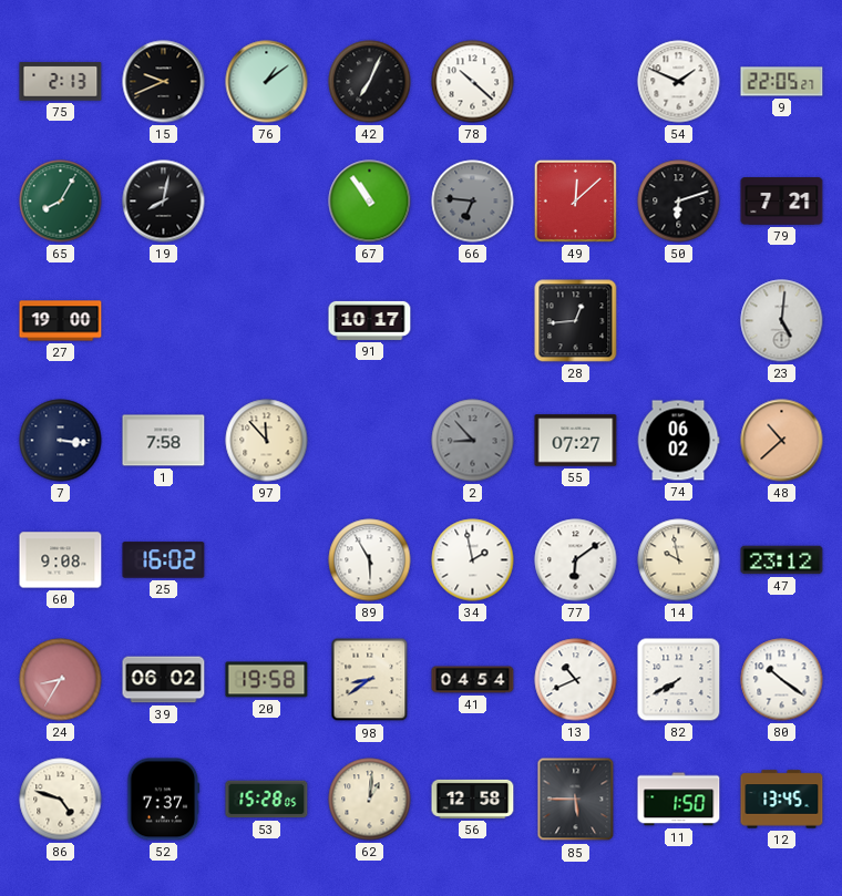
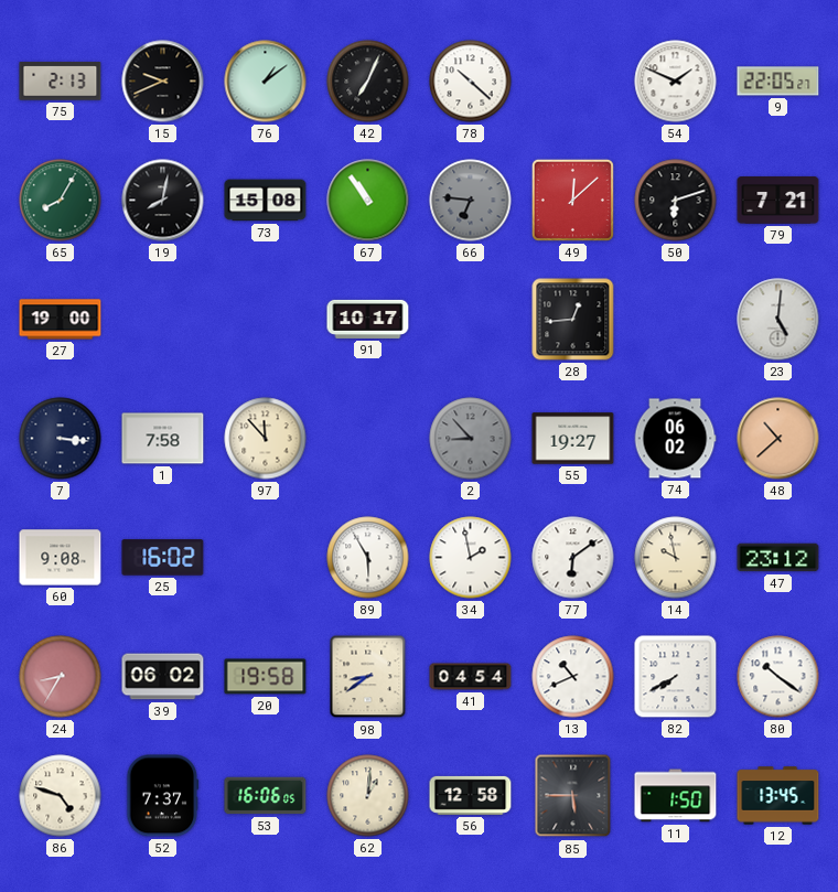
73: none -> 15:08
55: 07:27 -> 19:27
53: 15:28 -> 16:06
